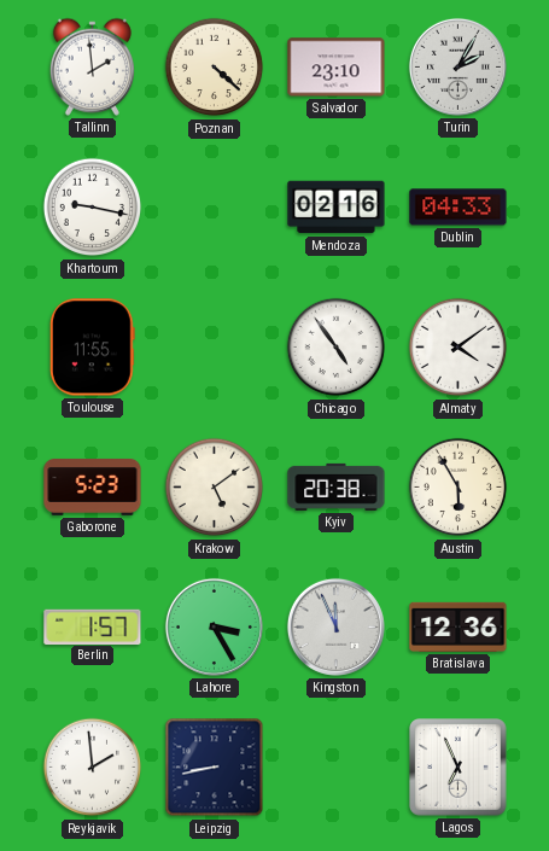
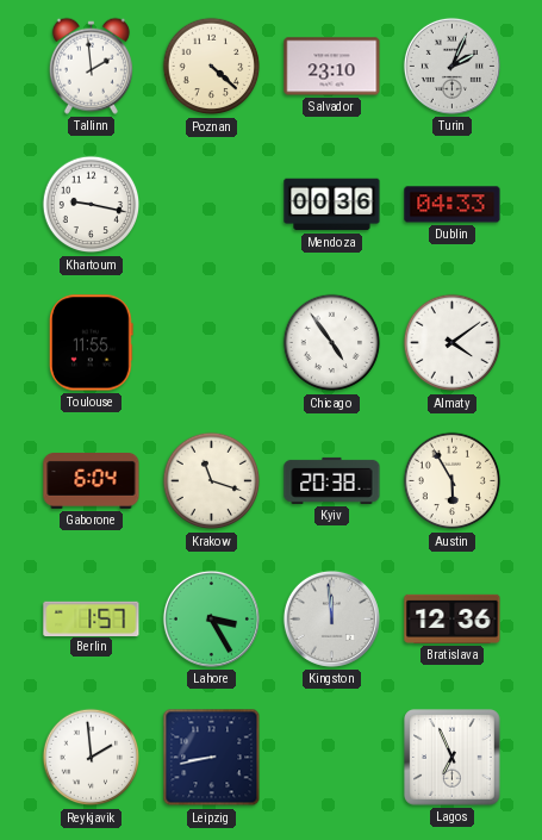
Turin: 2:05 -> 2:04
Mendoza: 02:16 -> 00:36
Gaborone: 5:23 -> 6:04
Krakow: 5:09 -> 11:18
Kingston: 11:56 -> 11:59
